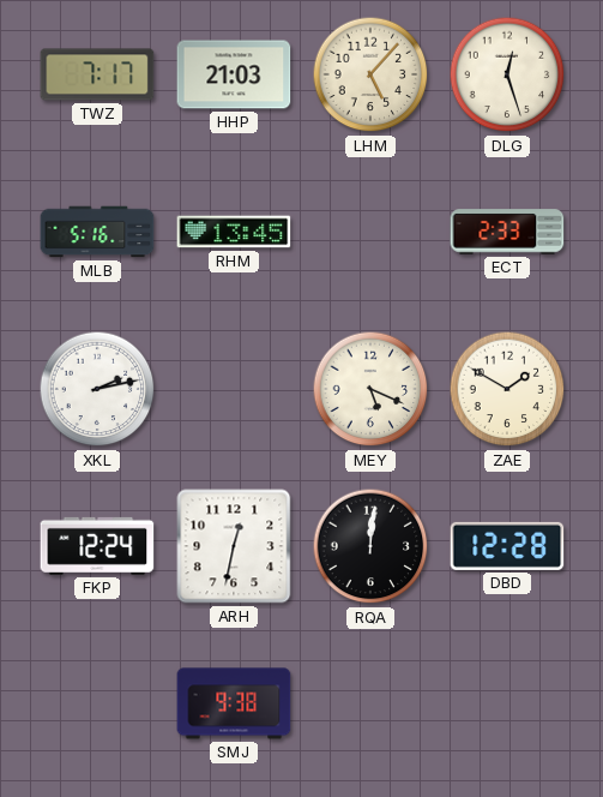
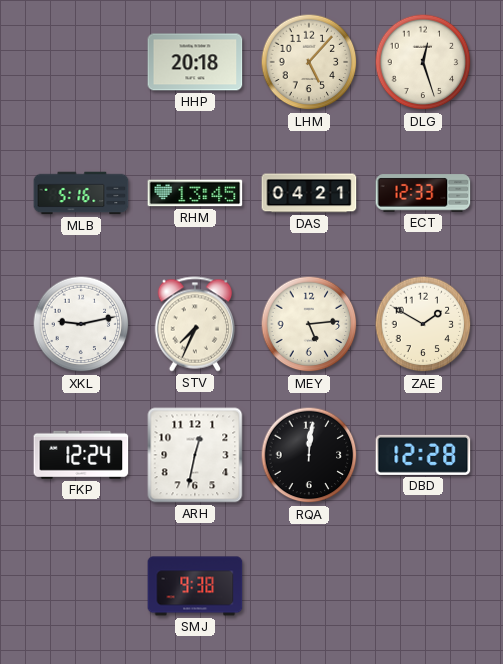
TWZ: 7:17 -> none
HHP: 21:03 -> 20:18
DAS: none -> 04:21
ECT: 2:33 -> 12:33
XKL: 2:13 -> 9:13
STV: none -> 7:34
MEY: 5:19 -> 5:14
